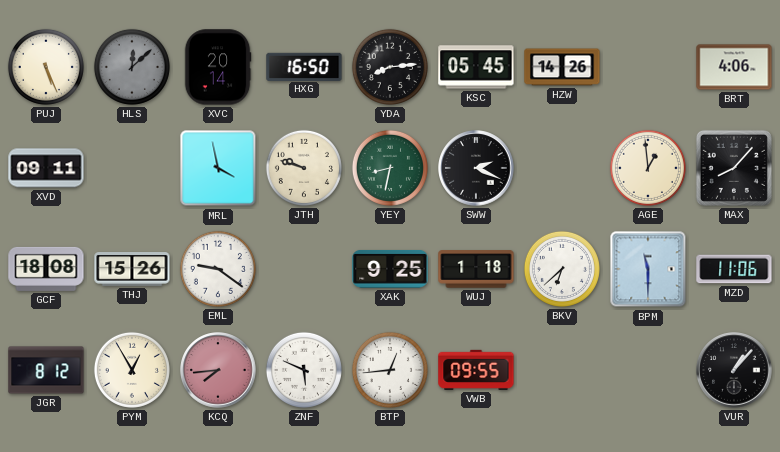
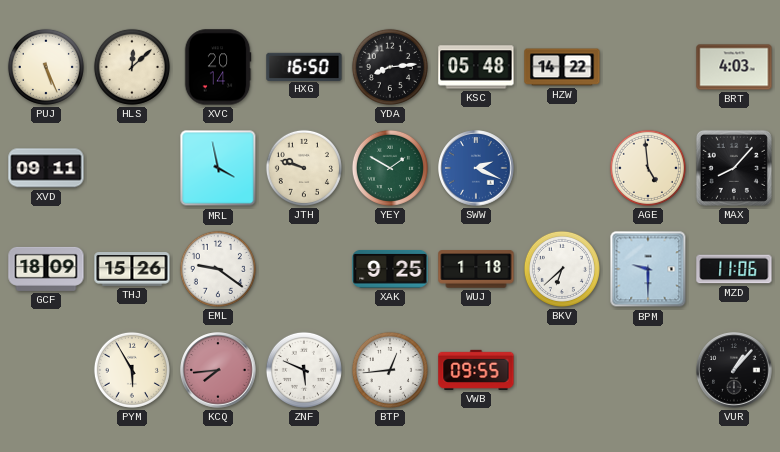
HLS dial: grey -> cream
KSC: 05:45 -> 05:48
HZW: 14:26 -> 14:22
BRT: 4:06 -> 4:03
YEY: 8:32 -> 1:50
SWW dial: black -> blue
AGE: 12:59 -> 4:59
GCF: 18:08 -> 18:09
BPM: 11:30 -> 9:30
JGR: 8:12 -> none
PYM: 12:55 -> 5:55
